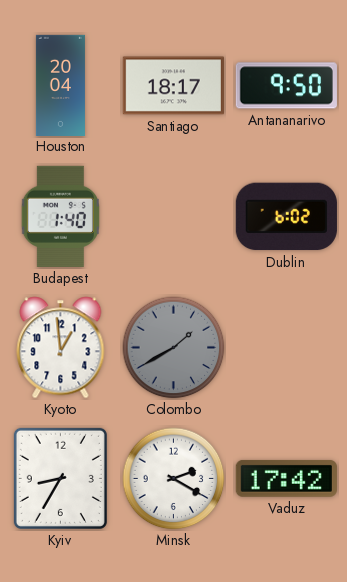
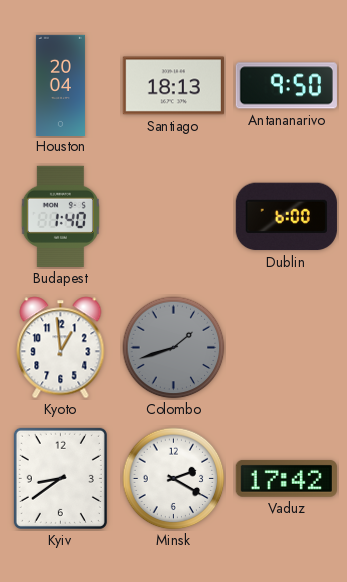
Santiago: 18:17 -> 18:13
Dublin: 6:02 -> 6:00
Colombo: 1:40 -> 1:42
Kyiv: 8:35 -> 8:39
